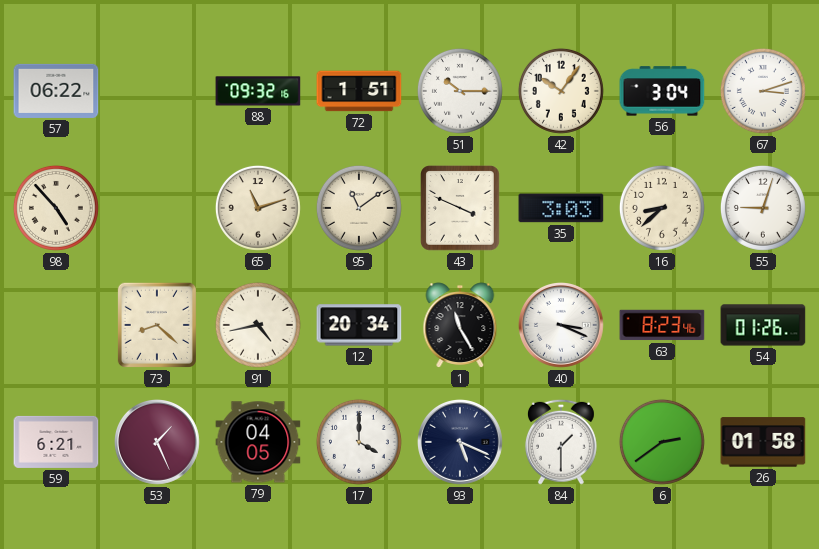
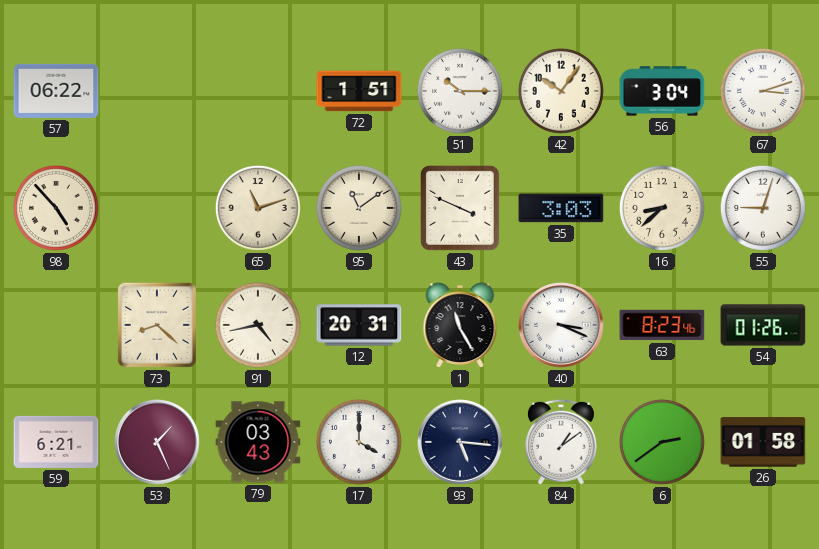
88: 09:32 -> none
12: 20:34 -> 20:31
79: 04:05 -> 03:43
93: 5:19 -> 5:16
84: 1:30 -> 1:09
